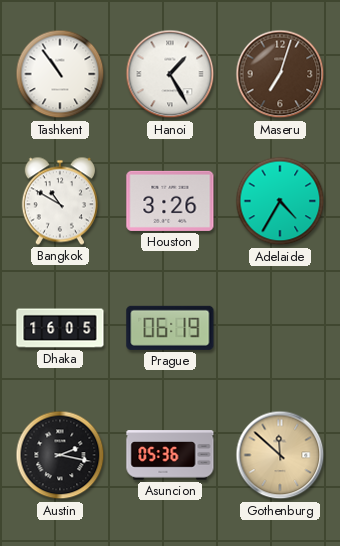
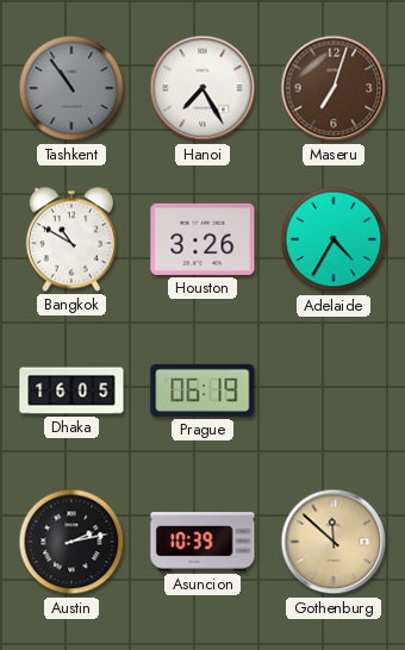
Tashkent dial: white -> grey
Hanoi: 1:25 -> 7:25
Austin: 2:17 -> 2:13
Asuncion: 05:36 -> 10:39
